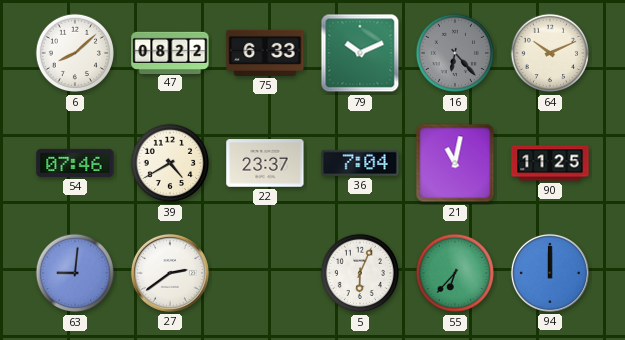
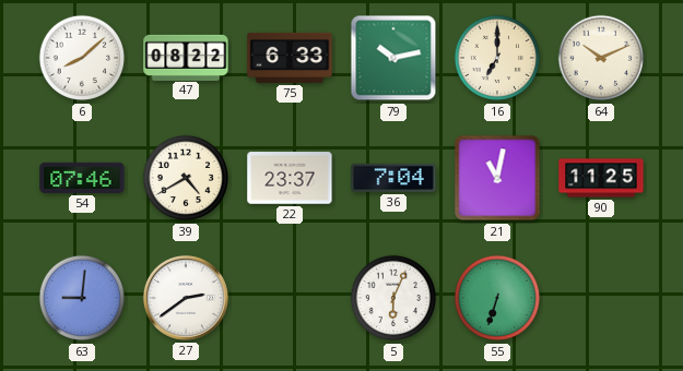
79: 10:11 -> 10:13
16: 6:23 -> 7:00
16 dial: grey -> cream
55: 6:37 -> 6:33
94: 12:00 -> none
